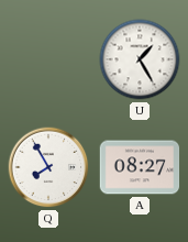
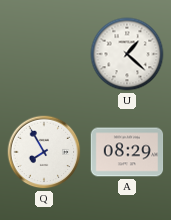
U: 1:25 -> 1:22
A: 08:27 -> 08:29
